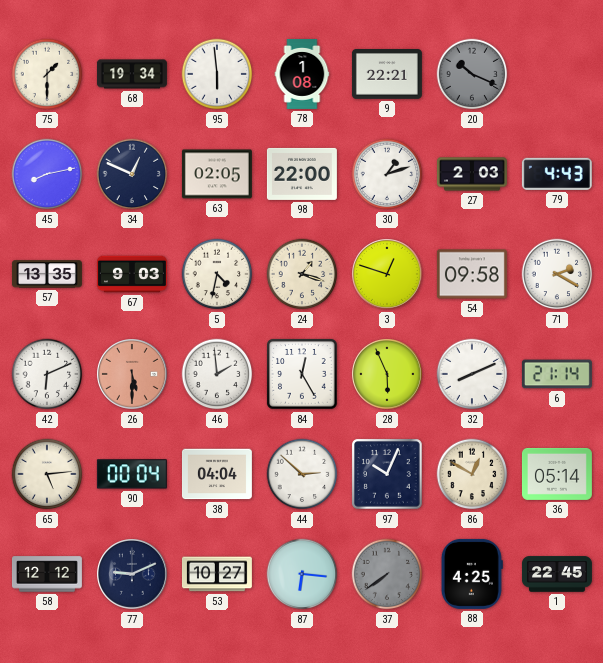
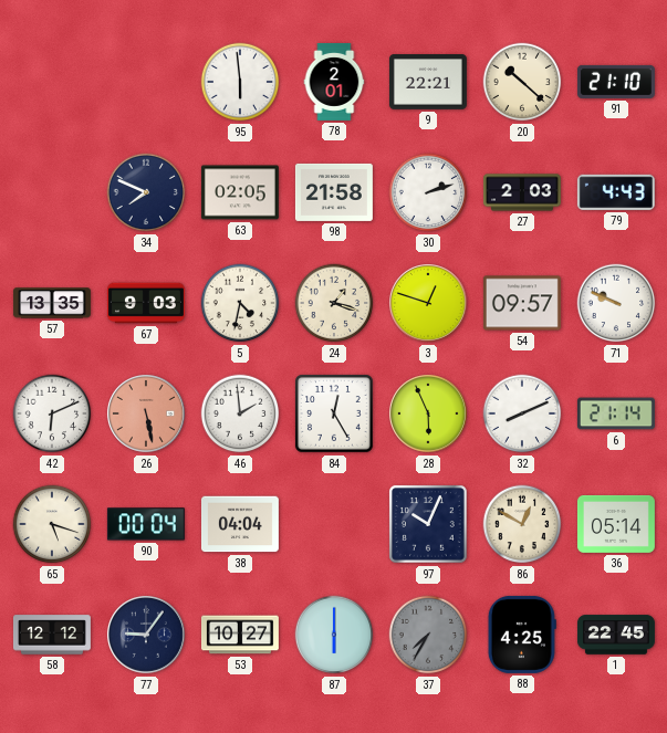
75: 1:30 -> none
68: 19:34 -> none
78: 1:08 -> 2:01
20: 10:19 -> 10:22
20 dial: grey -> cream
91: none -> 21:10
45: 8:13 -> none
34: 12:49 -> 7:49
98: 22:00 -> 21:58
30: 1:12 -> 2:12
54: 09:58 -> 09:57
71: 2:20 -> 9:49
26: 5:30 -> 5:28
65: 5:14 -> 5:18
44: 2:52 -> none
77: 9:11 -> 9:06
87: 6:16 -> 6:00
37: 7:39 -> 7:35
